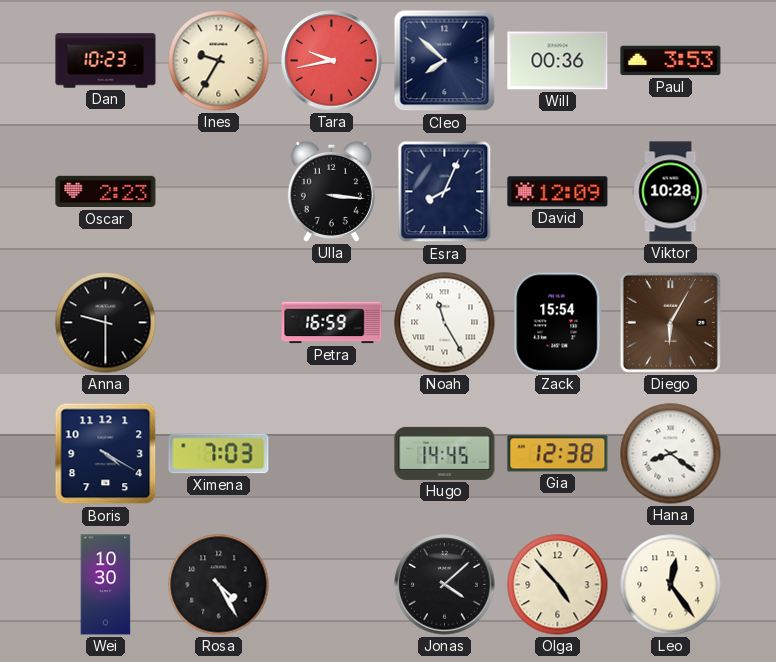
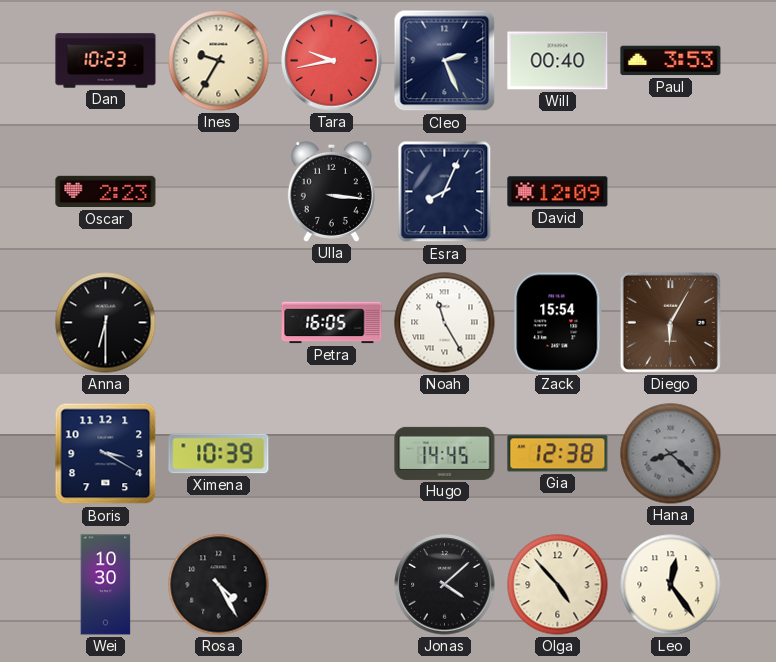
Cleo: 7:52 -> 2:26
Will: 00:36 -> 00:40
Viktor: 10:28 -> none
Anna: 9:30 -> 6:30
Petra: 16:59 -> 16:05
Boris: 4:20 -> 3:20
Ximena: 7:03 -> 10:39
Hana: 8:21 -> 8:22
Hana dial: white -> grey
